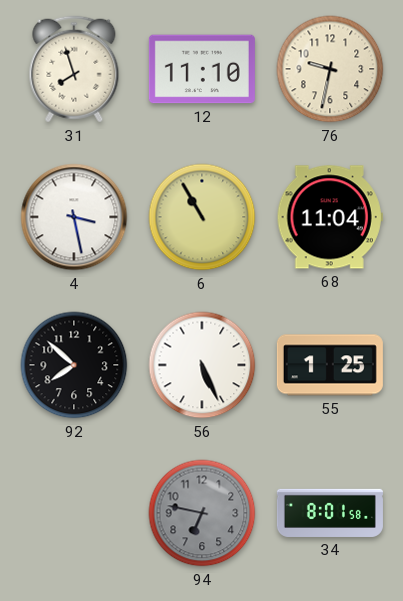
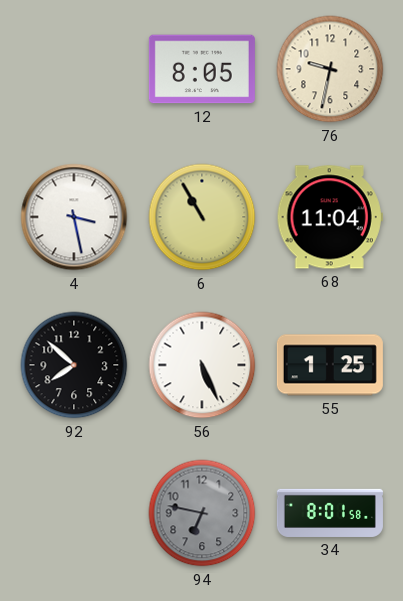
31: 7:57 -> none
12: 11:10 -> 8:05
